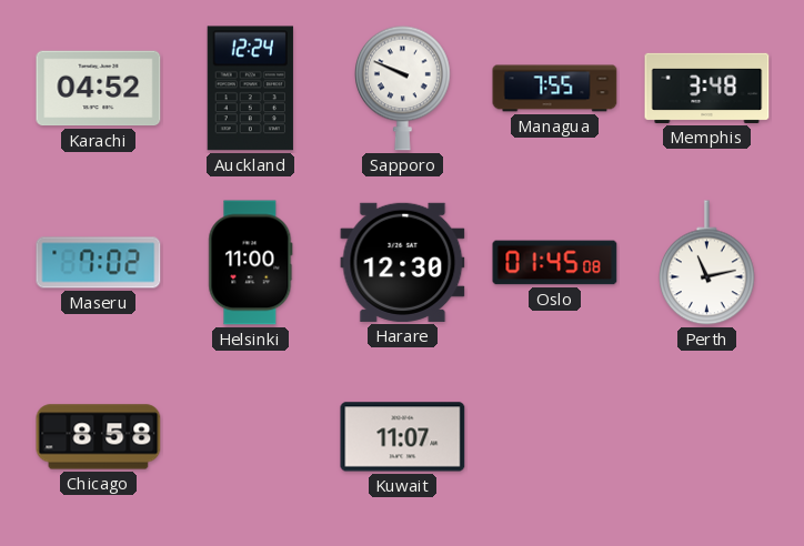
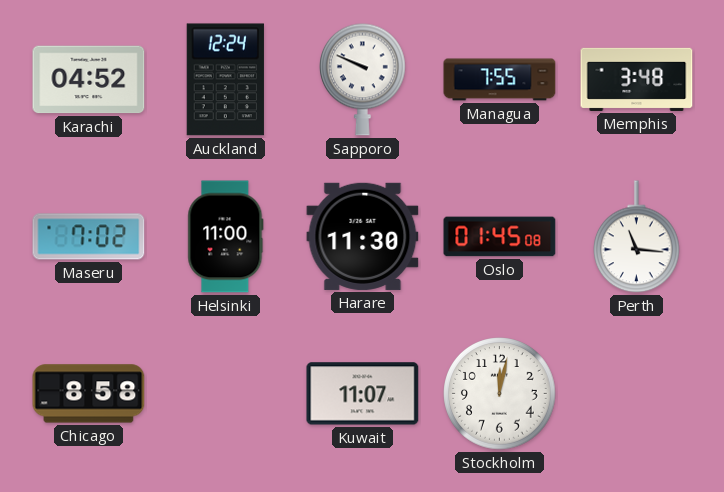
Harare: 12:30 -> 11:30
Perth: 11:13 -> 11:16
Stockholm: none -> 12:02
